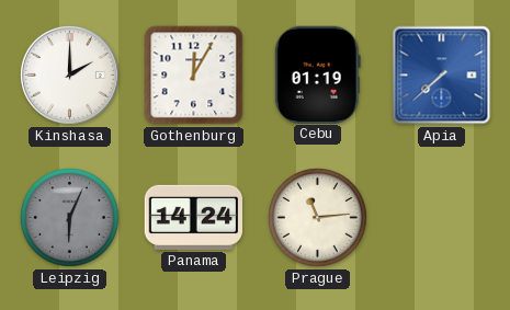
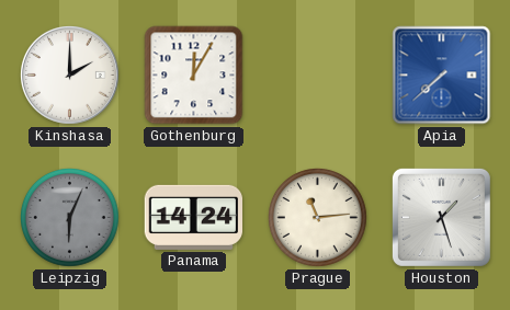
Cebu: 01:19 -> none
Houston: none -> 1:27
